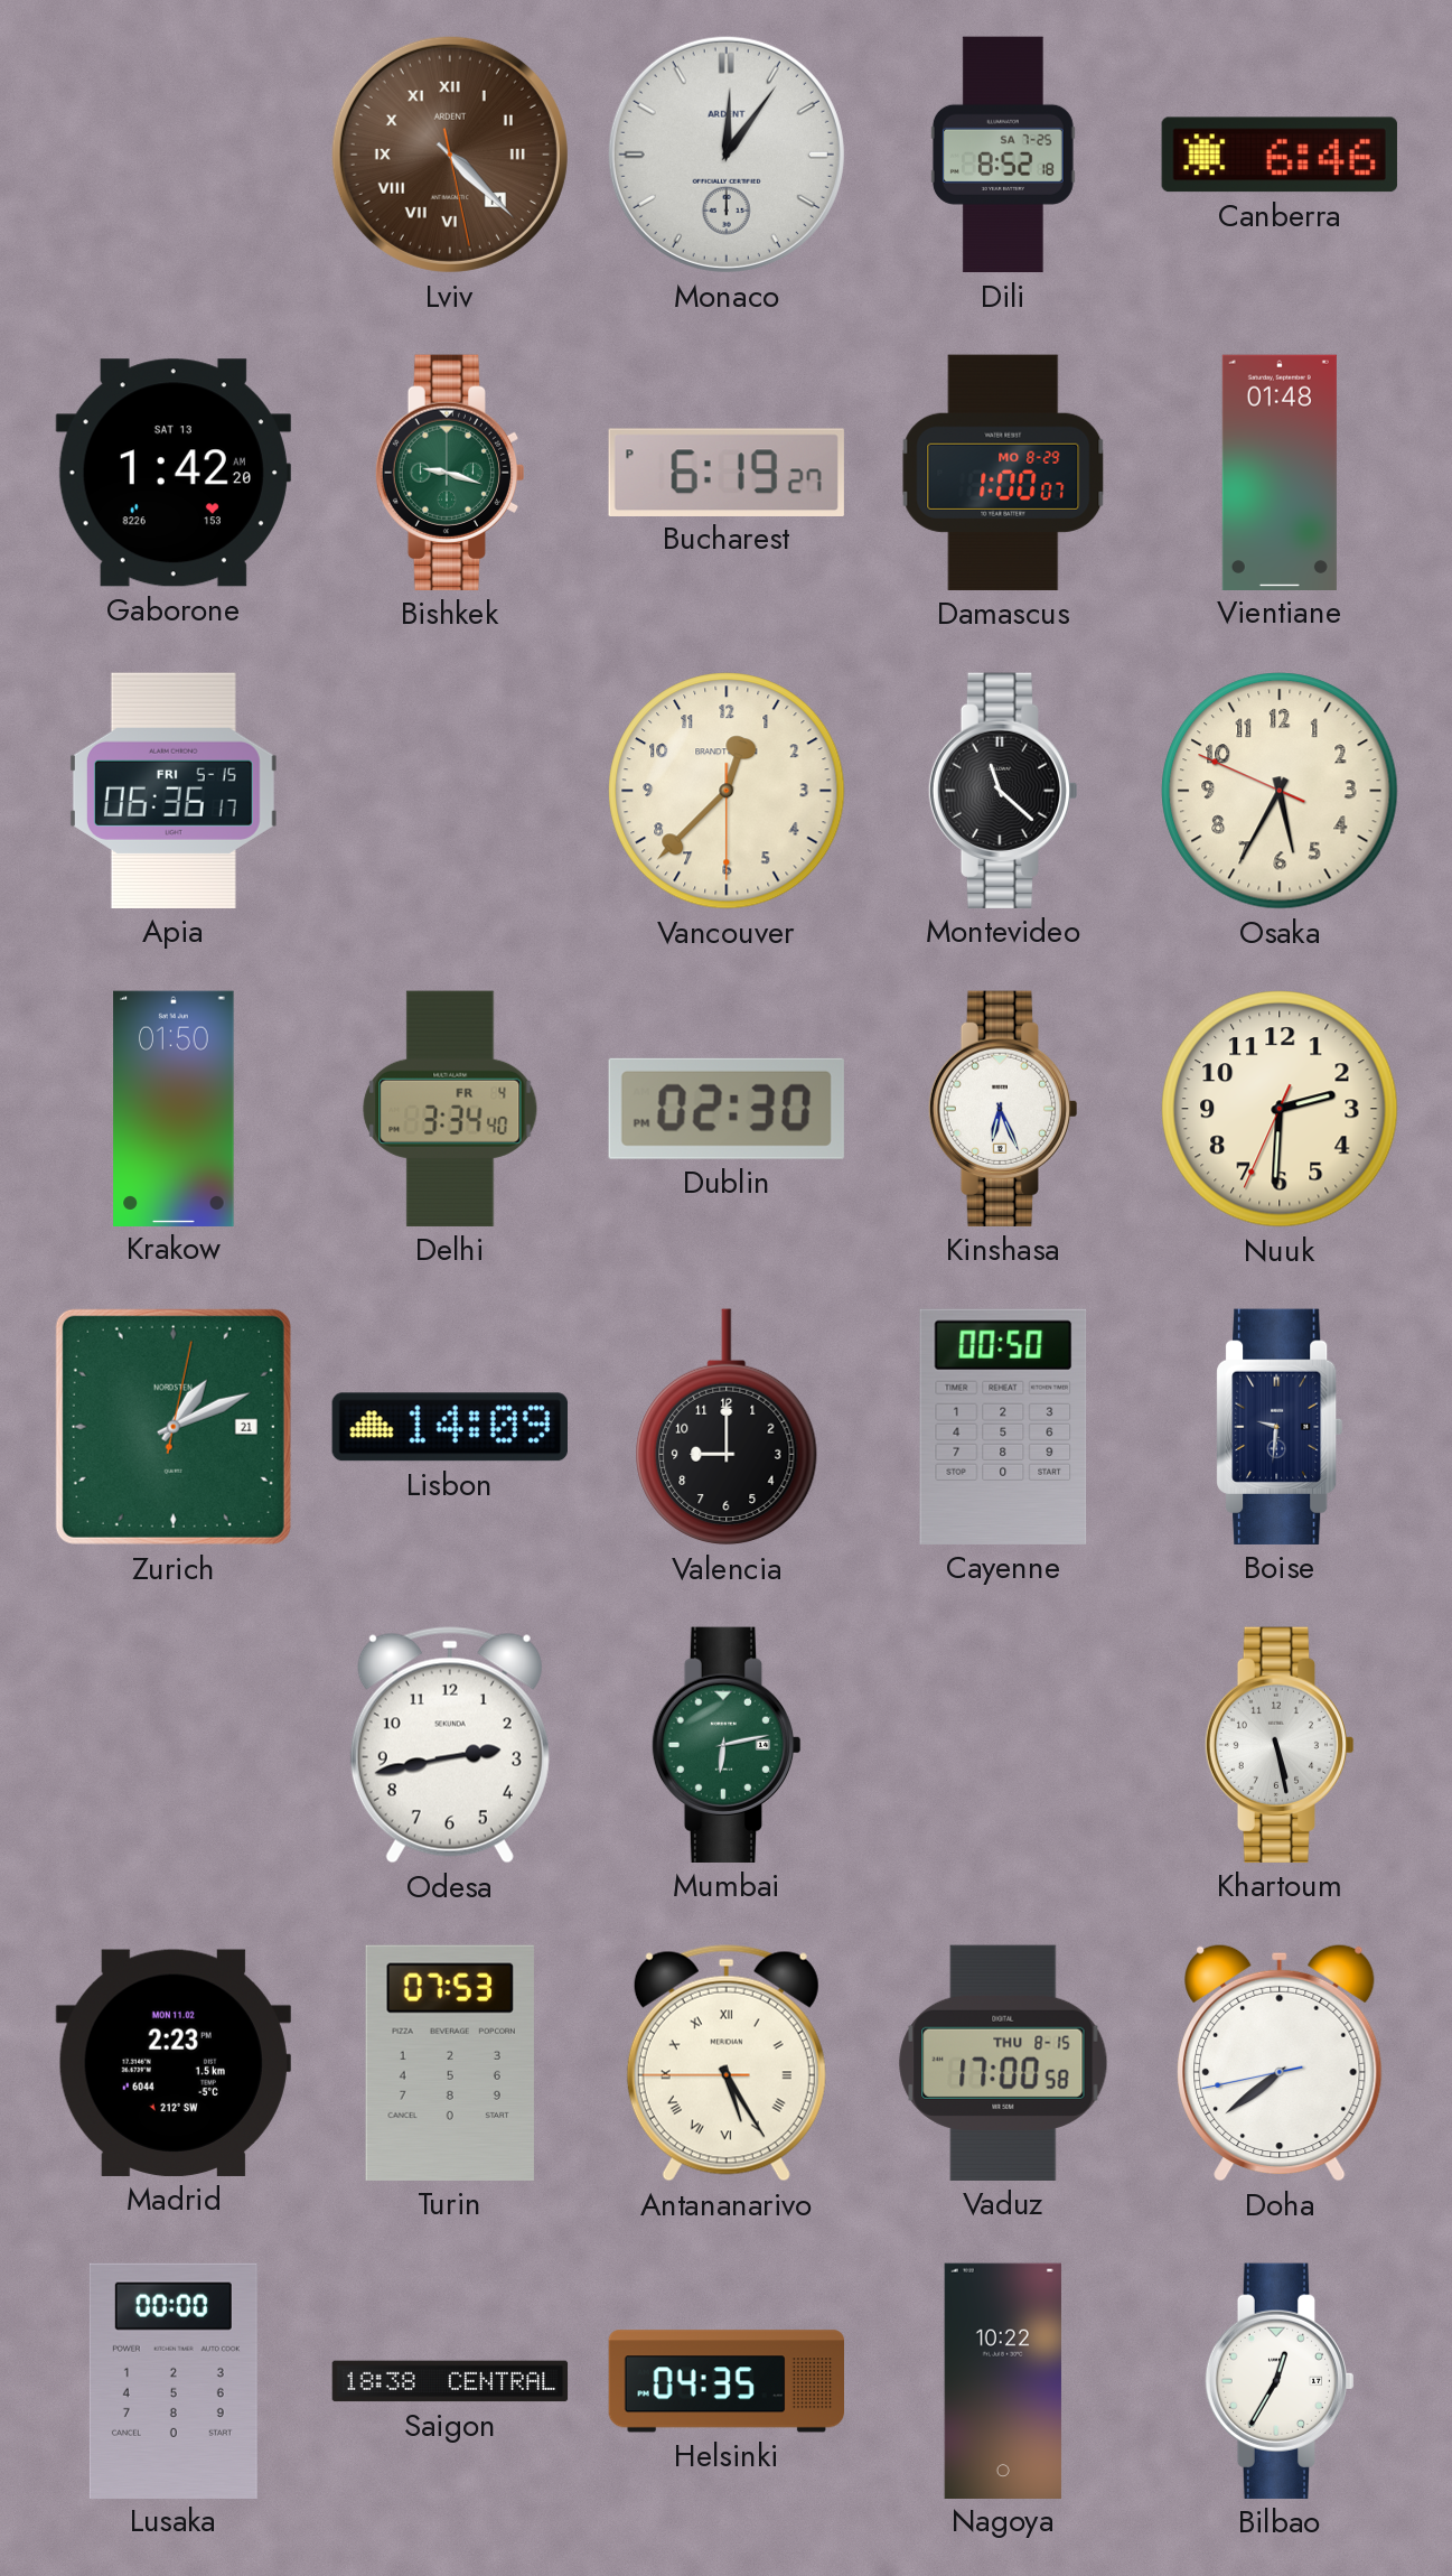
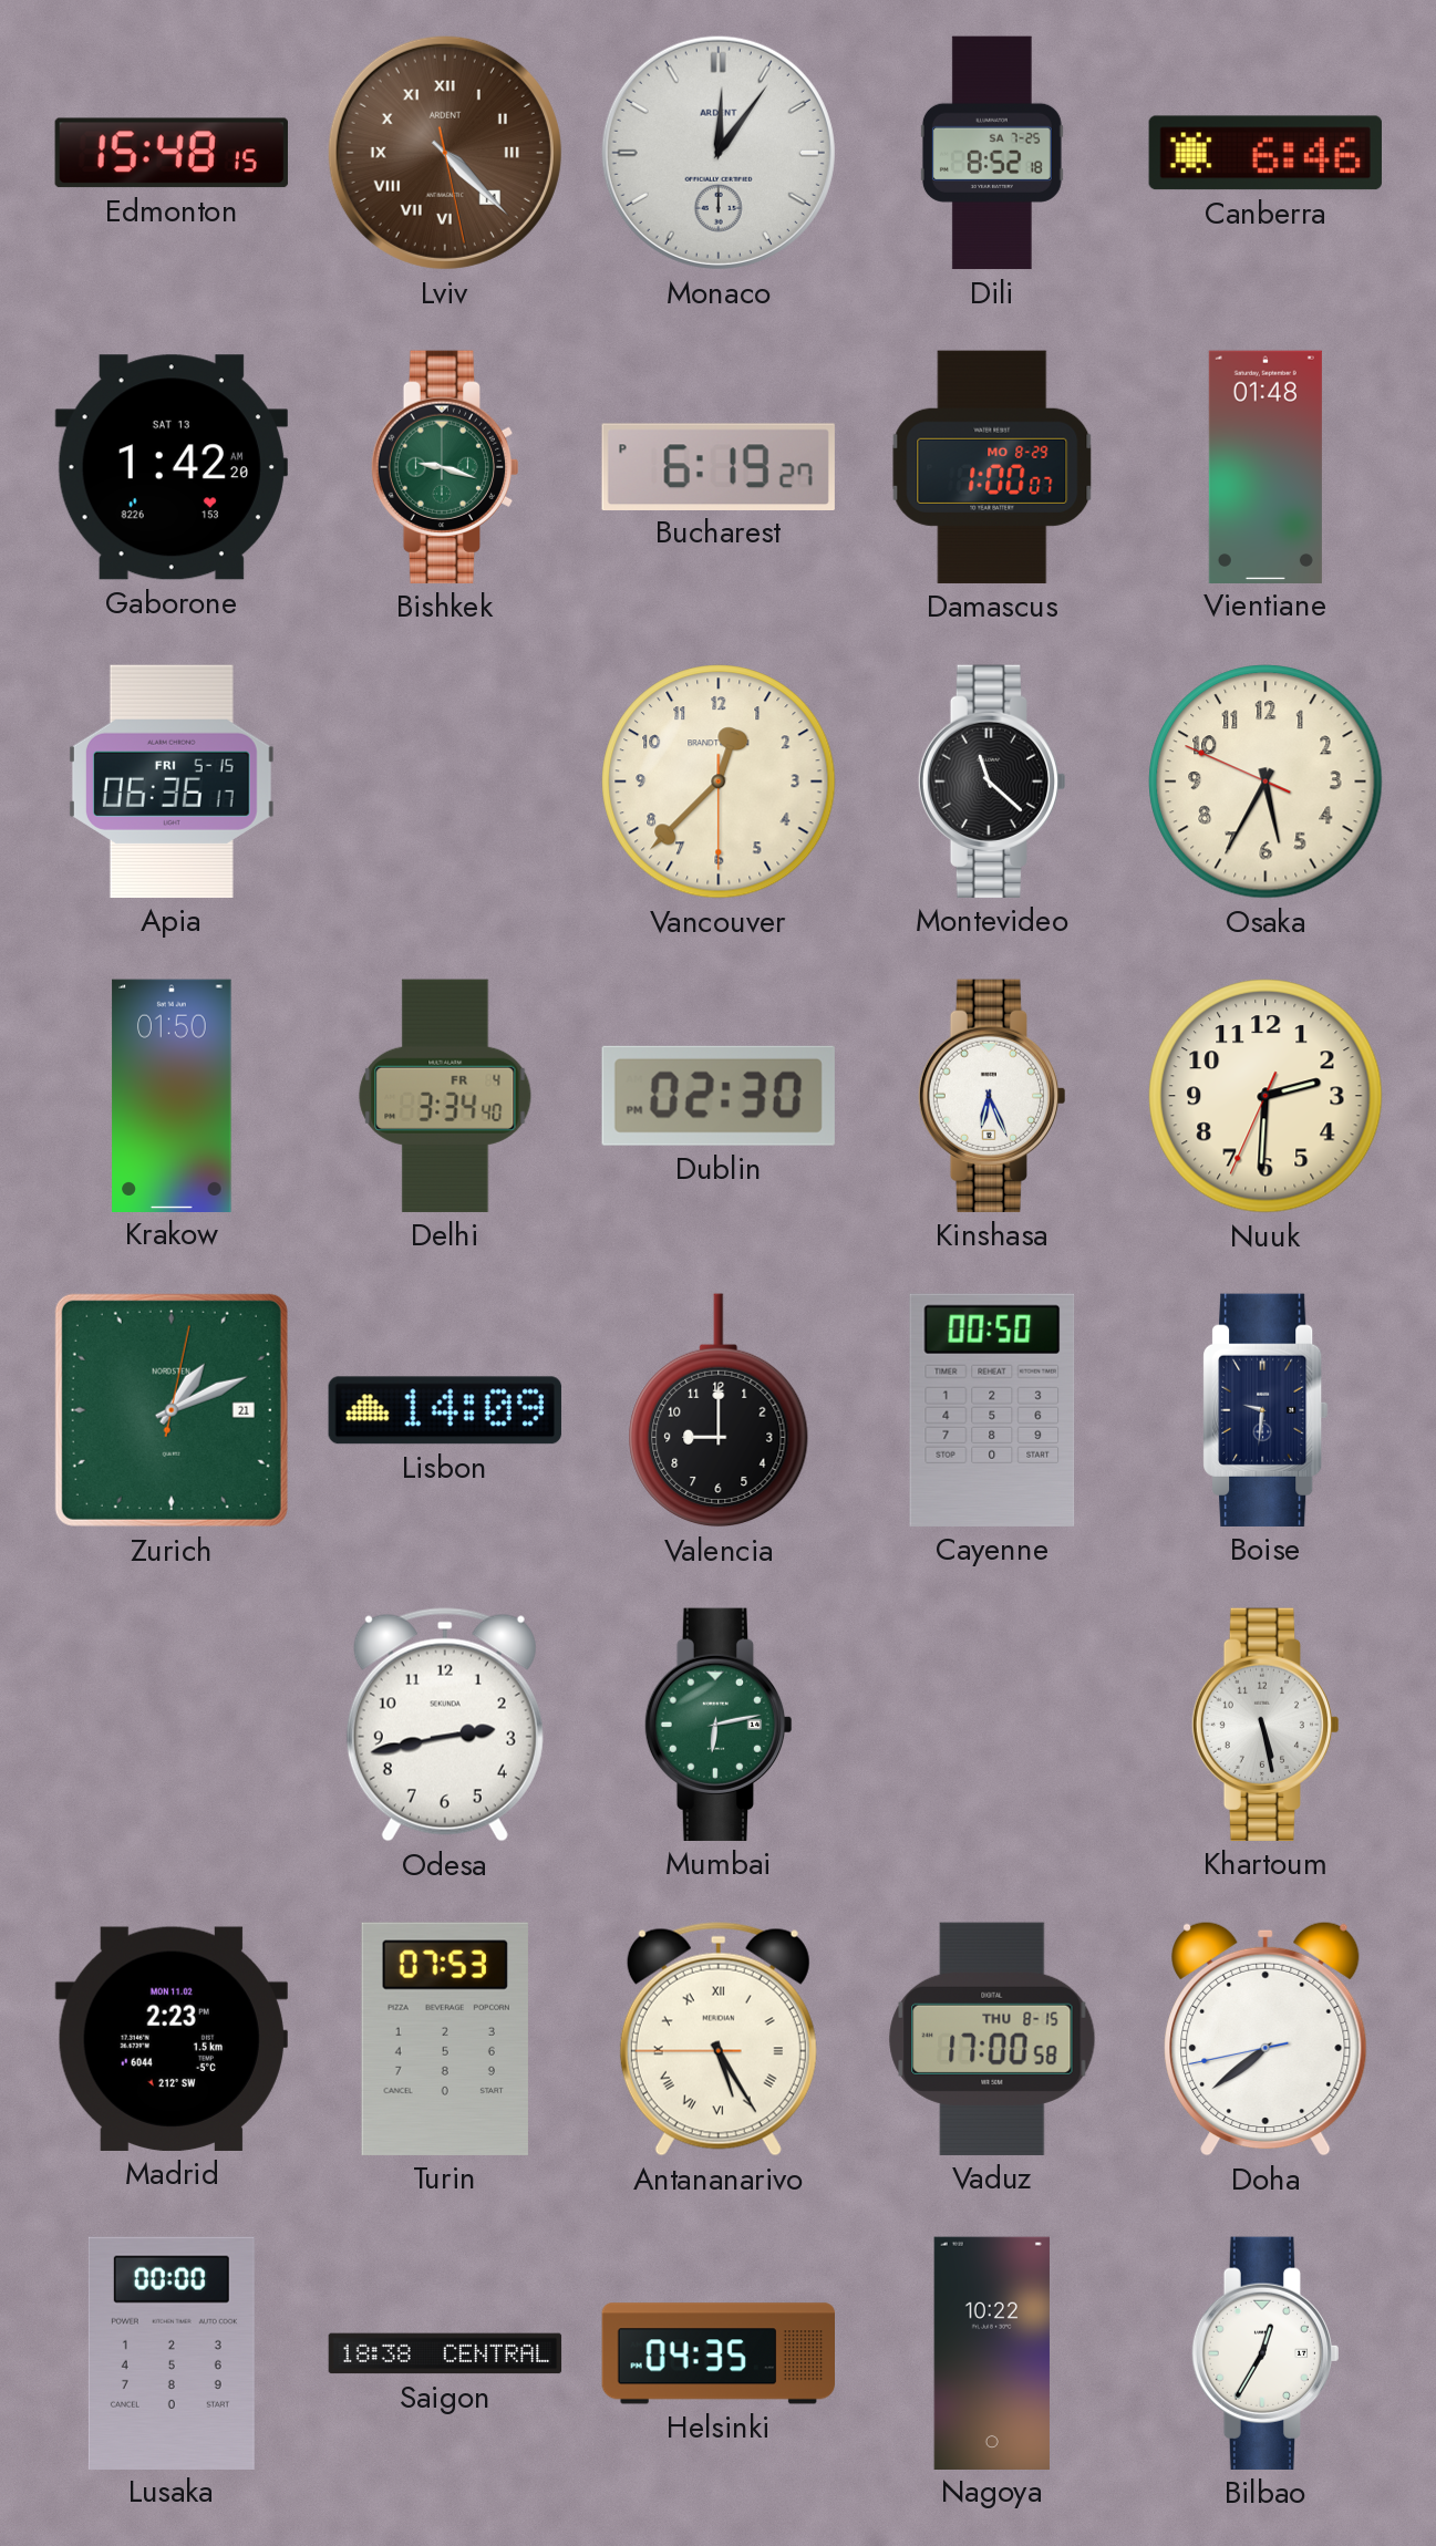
Edmonton: none -> 15:48
